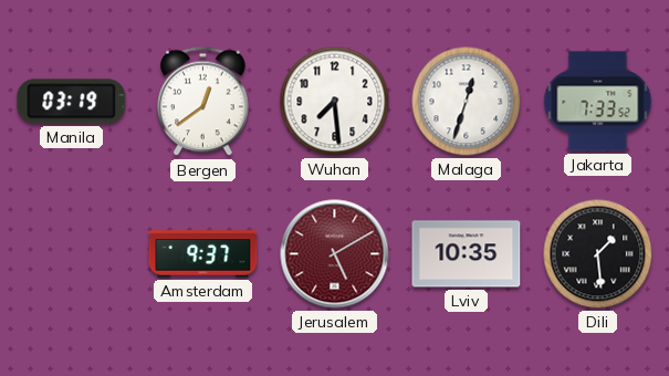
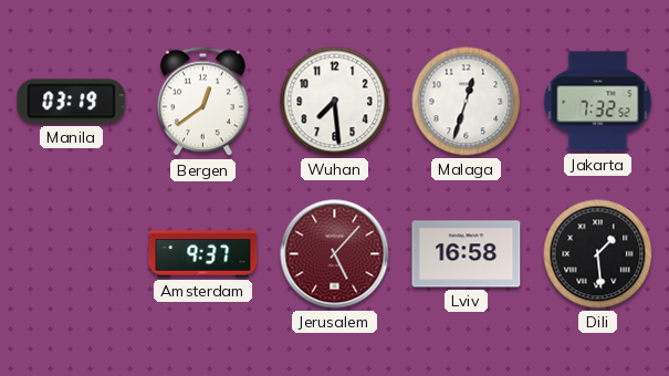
Jakarta: 7:33 -> 7:32
Jerusalem: 5:10 -> 5:07
Lviv: 10:35 -> 16:58
